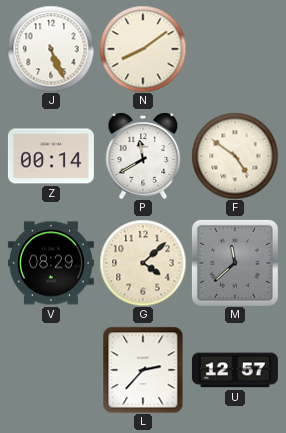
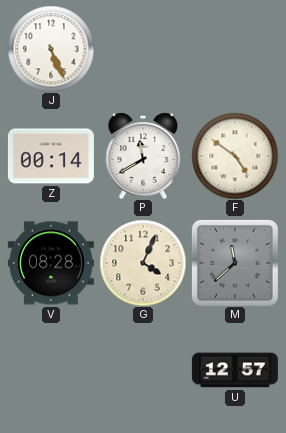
N: 8:09 -> none
V: 08:29 -> 08:28
G: 4:08 -> 4:04
L: 2:37 -> none
